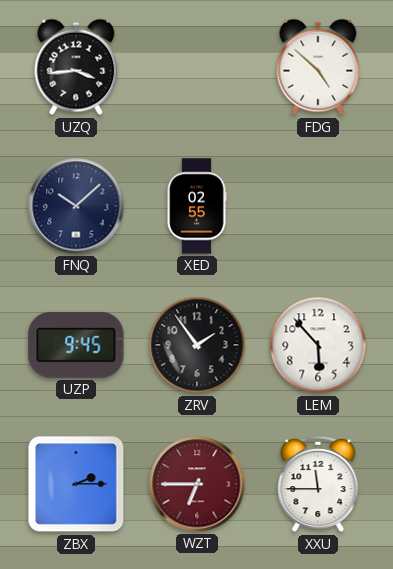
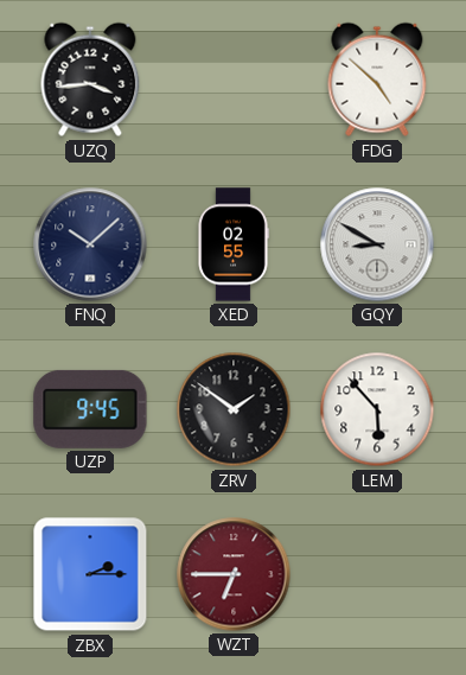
GQY: none -> 8:50
ZRV: 1:54 -> 1:51
XXU: 11:45 -> none
